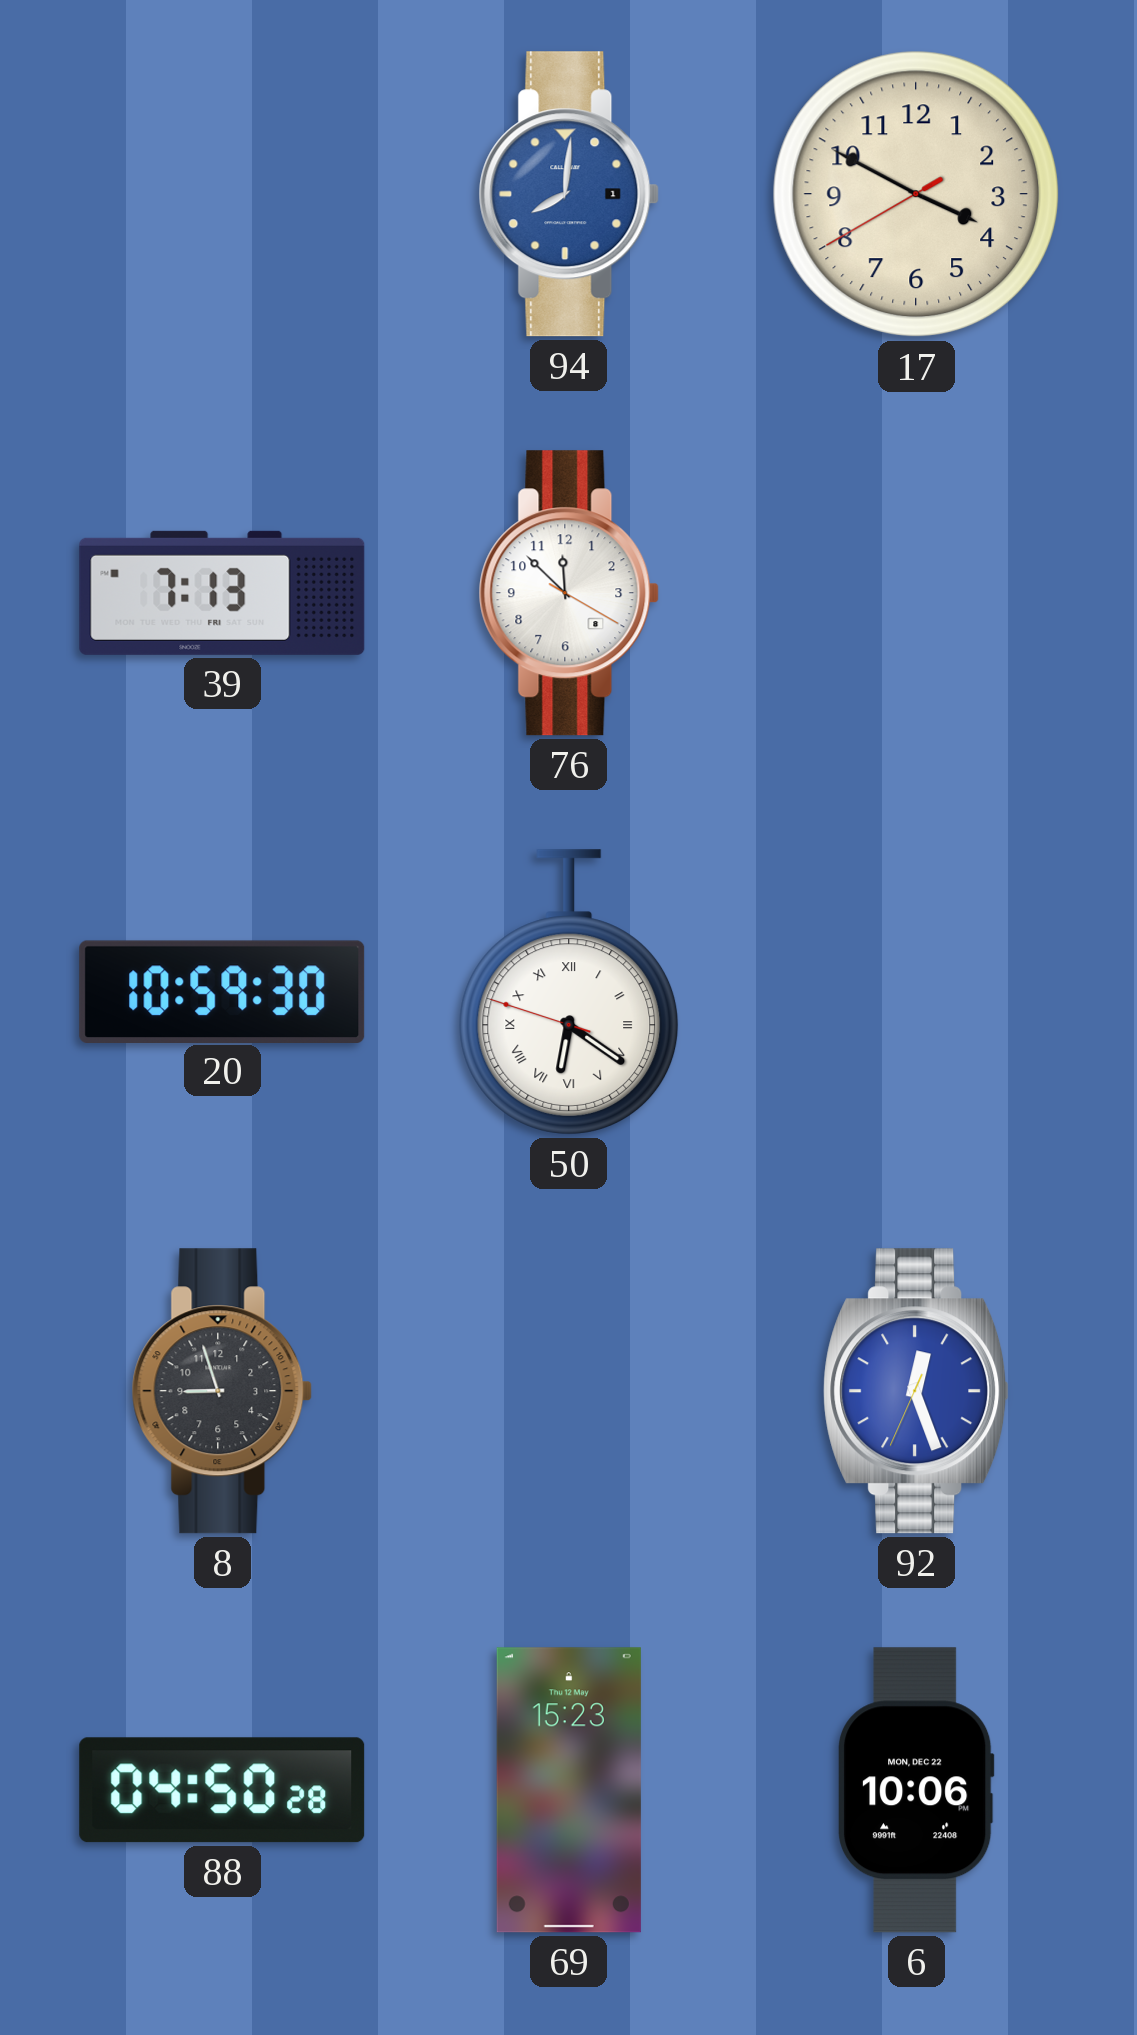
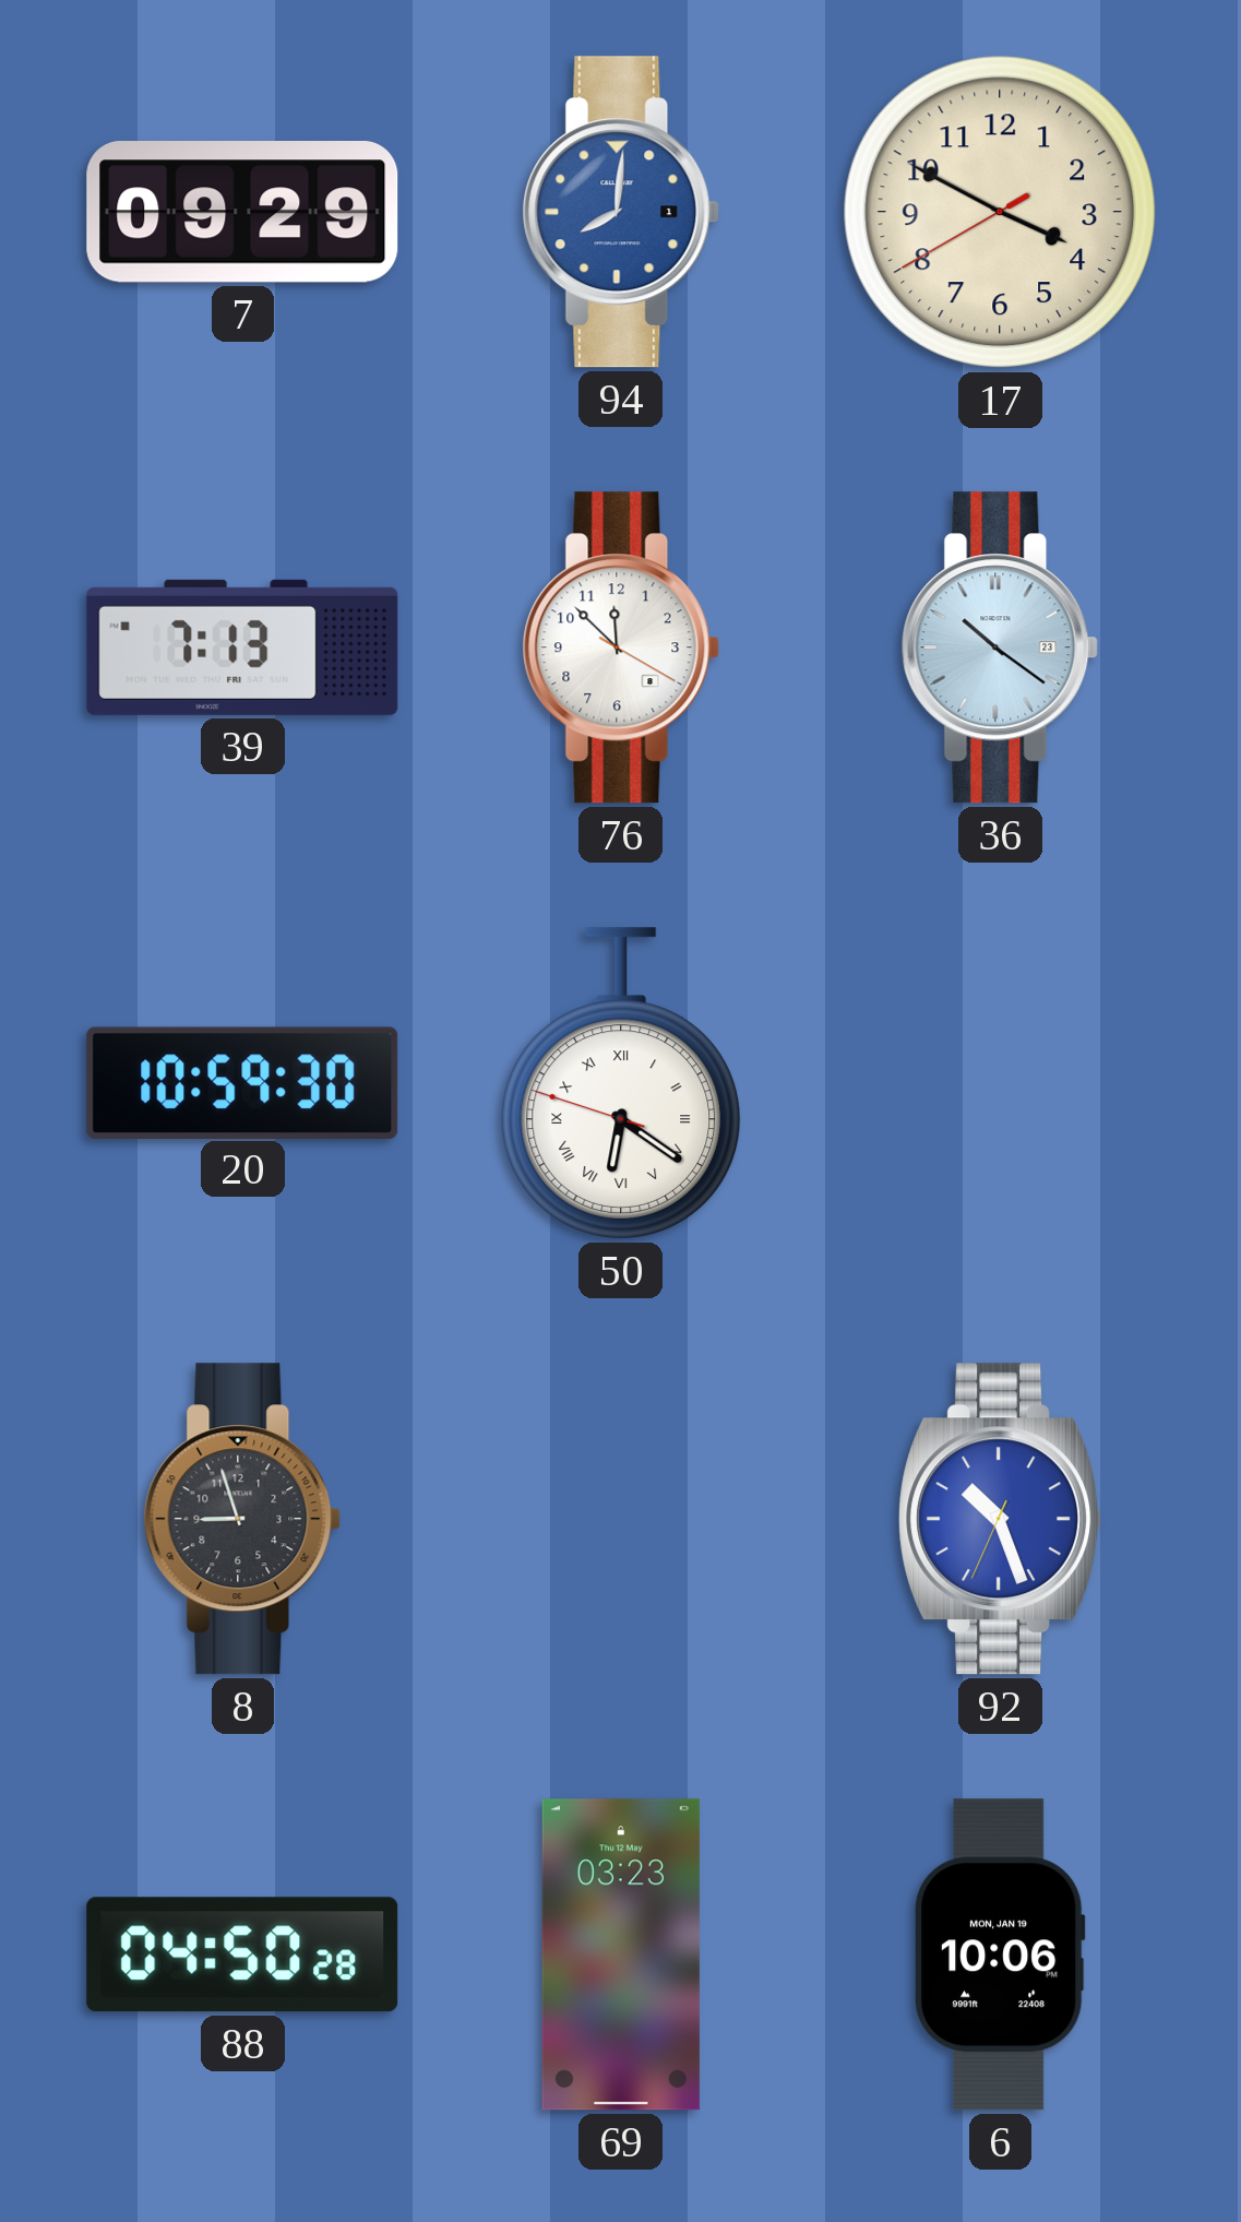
7: none -> 09:29
36: none -> 10:21
92: 12:26 -> 10:26
69: 15:23 -> 03:23
6 date: MON, DEC 22 -> MON, JAN 19
